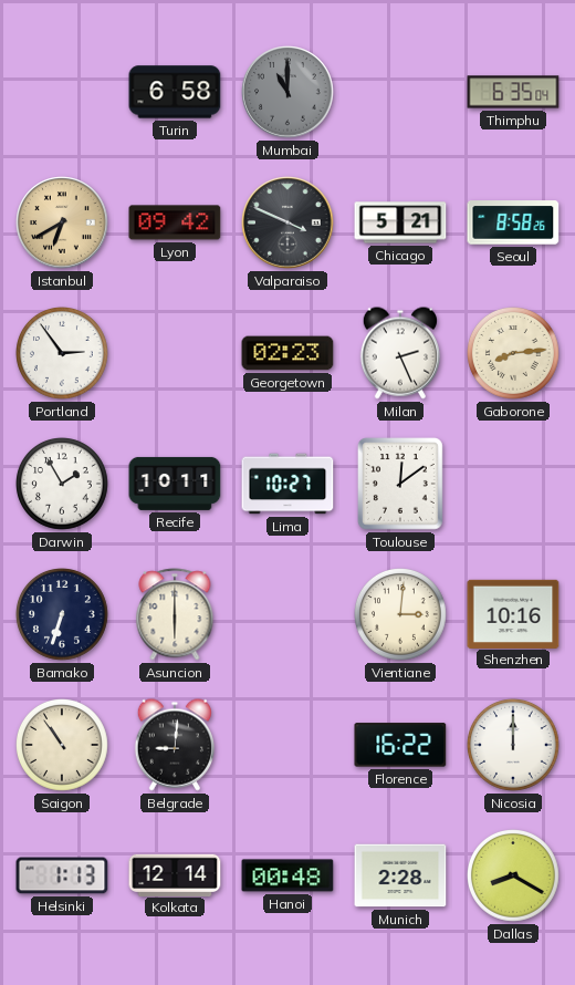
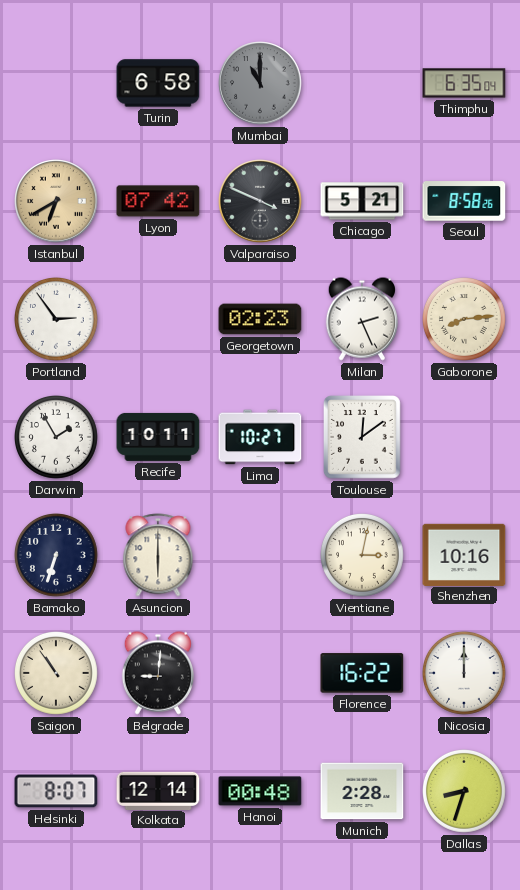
Lyon: 09:42 -> 07:42
Vientiane: 3:01 -> 3:02
Helsinki: 1:13 -> 8:07
Dallas: 8:20 -> 8:33
